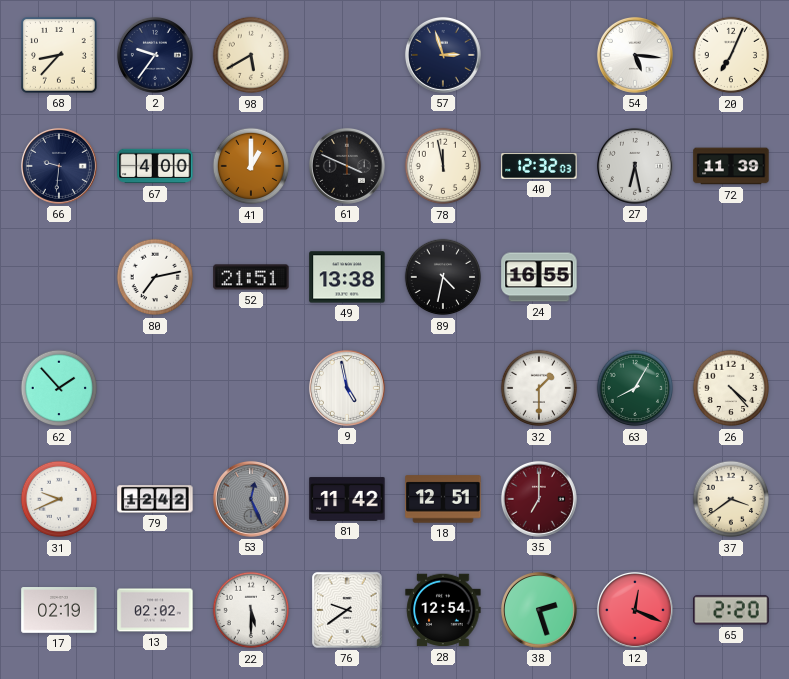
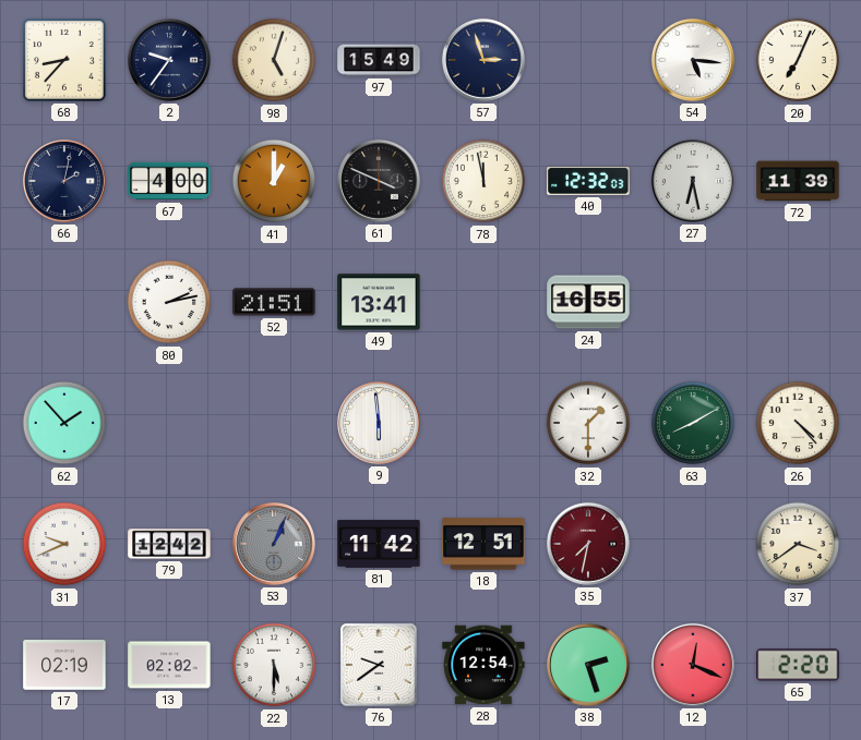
98: 5:40 -> 5:03
97: none -> 15:49
66: 9:31 -> 2:02
80: 7:13 -> 2:13
49: 13:38 -> 13:41
89: 4:32 -> none
9: 4:58 -> 5:59
63: 8:05 -> 8:10
53: 12:26 -> 1:04
35: 7:00 -> 7:32
